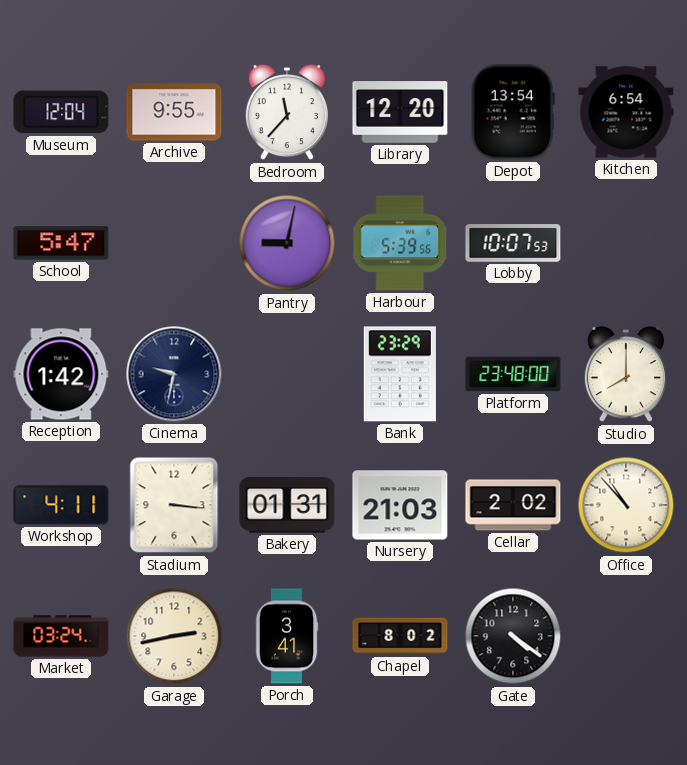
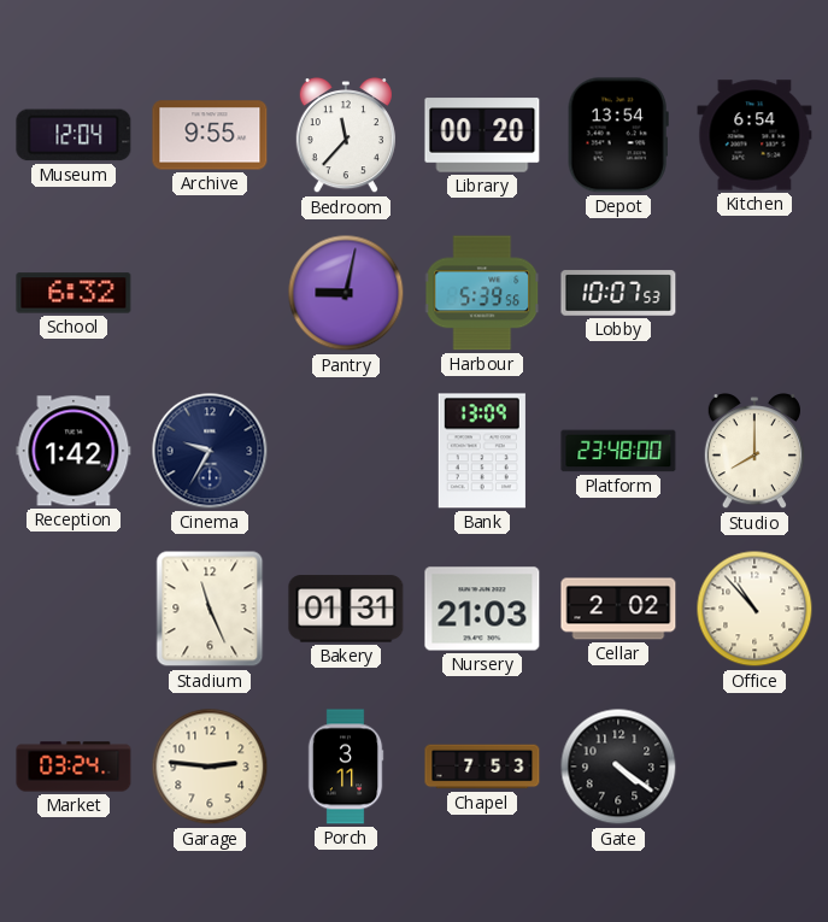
Library: 12:20 -> 00:20
School: 5:47 -> 6:32
Cinema: 9:32 -> 9:35
Bank: 23:29 -> 13:09
Workshop: 4:11 -> none
Stadium: 3:16 -> 11:26
Garage: 2:43 -> 2:46
Porch: 3:41 -> 3:11
Chapel: 8:02 -> 7:53
